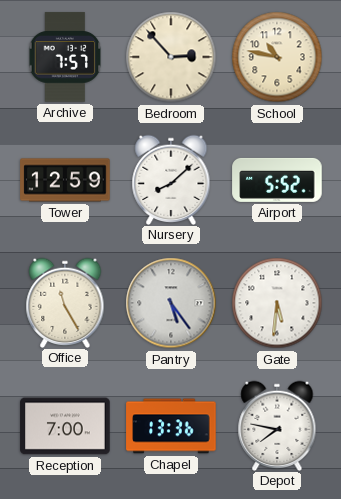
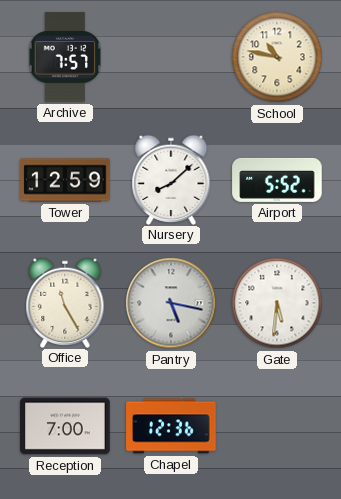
Bedroom: 2:53 -> none
Pantry: 5:24 -> 5:17
Chapel: 13:36 -> 12:36
Depot: 7:47 -> none
